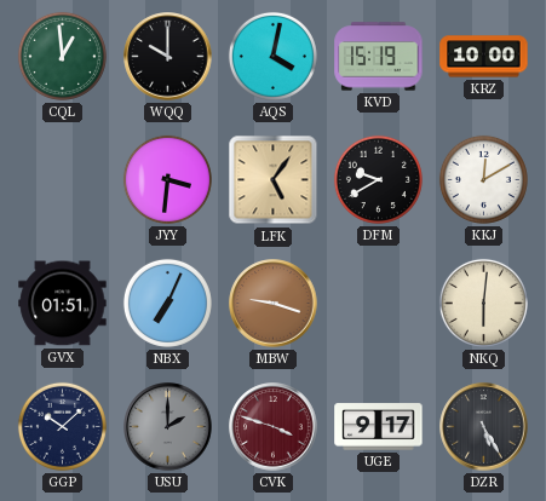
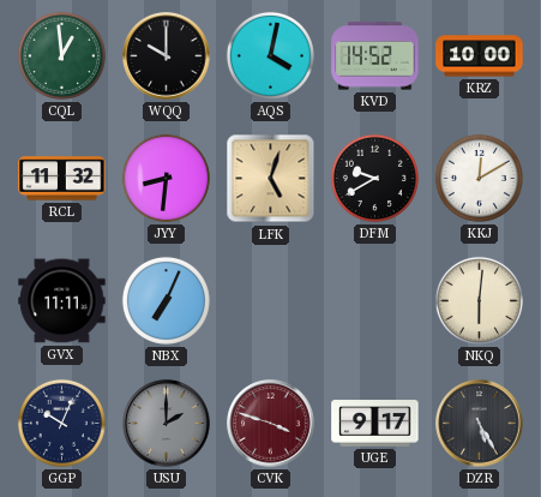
KVD: 15:19 -> 14:52
RCL: none -> 11:32
JYY: 3:31 -> 8:31
LFK: 5:06 -> 5:03
GVX: 01:51 -> 11:11
MBW: 9:18 -> none
GGP: 10:08 -> 10:04
